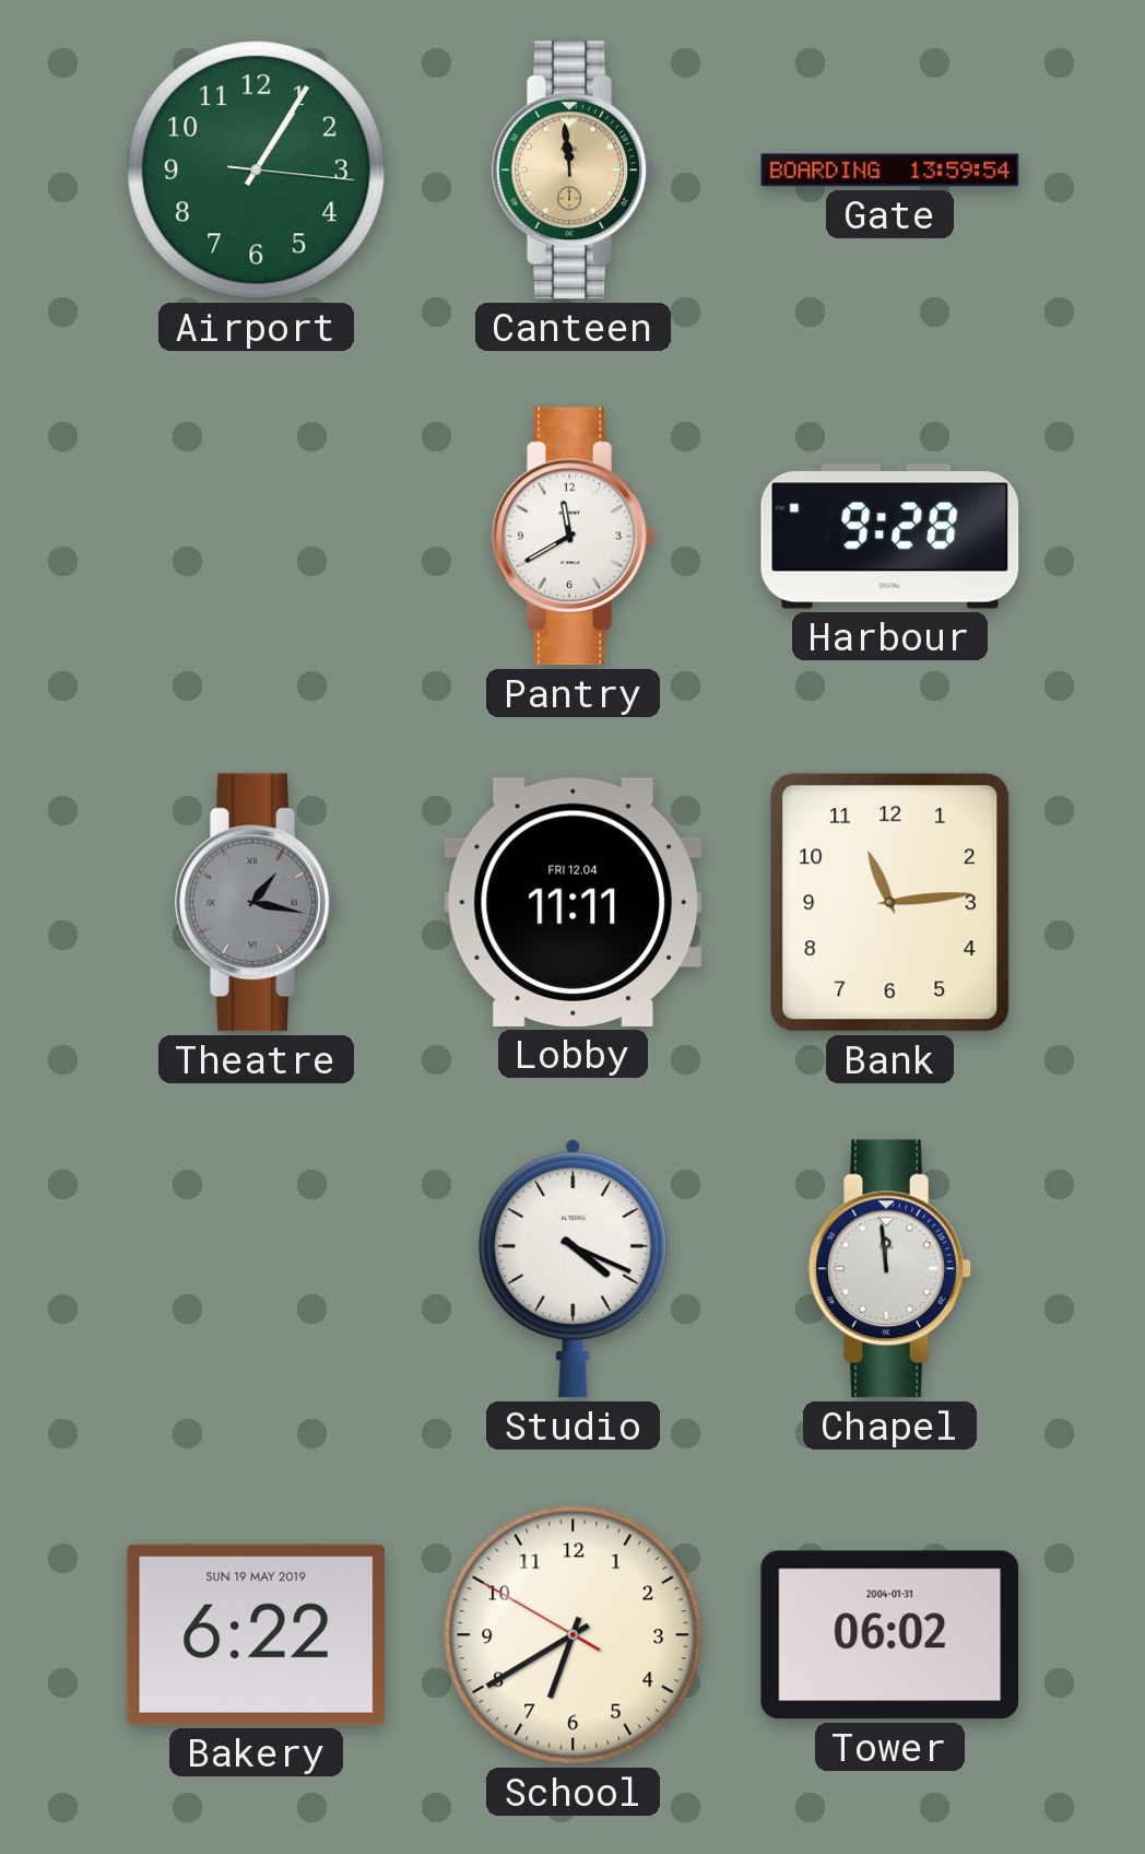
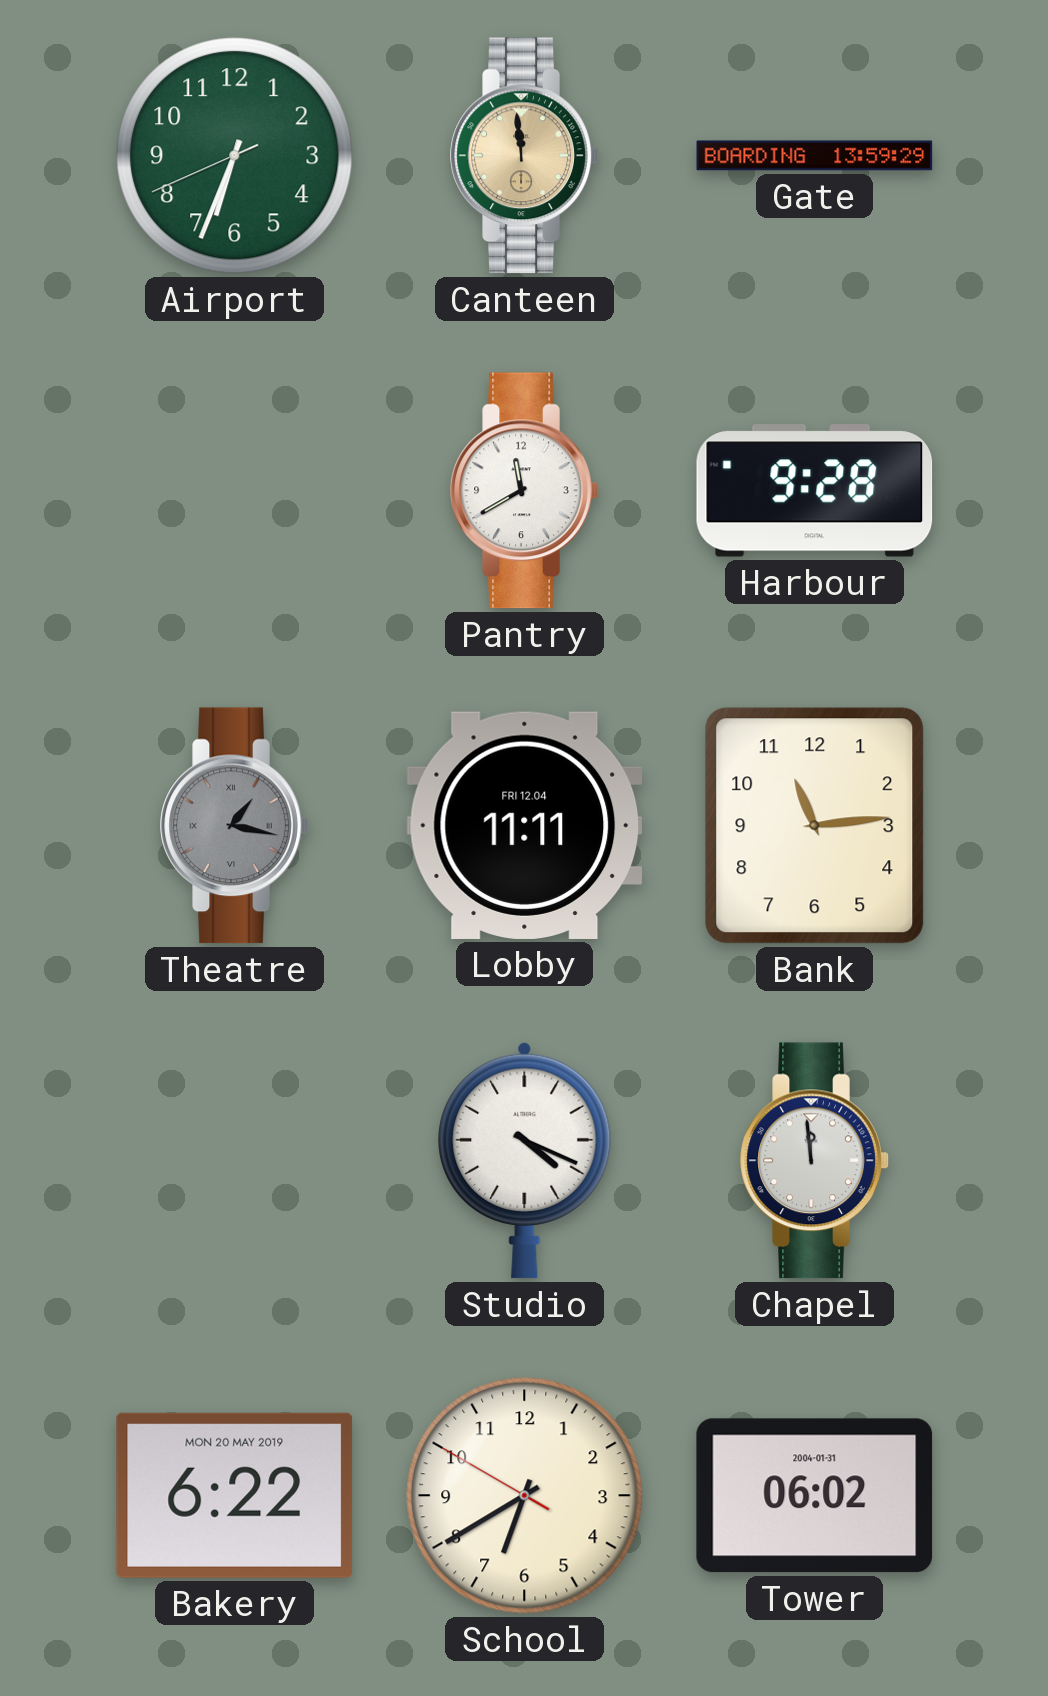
Airport: 1:05 -> 6:33
Gate: 13:59:54 -> 13:59:29
Bakery date: SUN 19 MAY 2019 -> MON 20 MAY 2019
